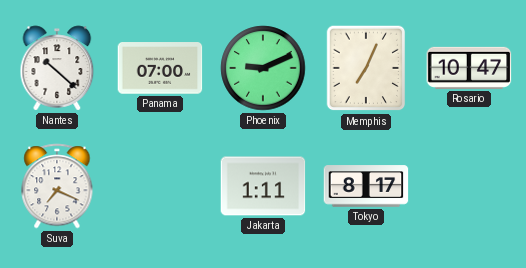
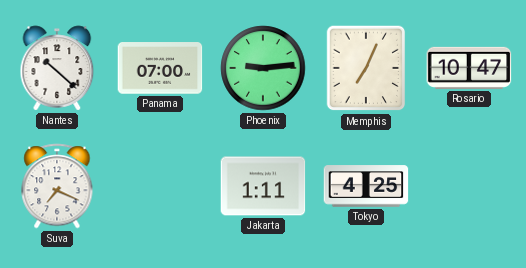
Phoenix: 9:11 -> 9:14
Tokyo: 8:17 -> 4:25
